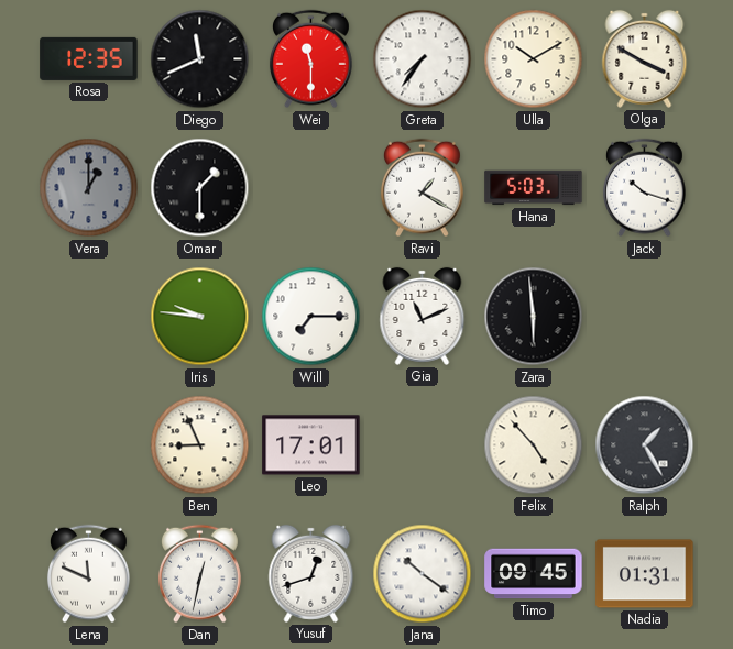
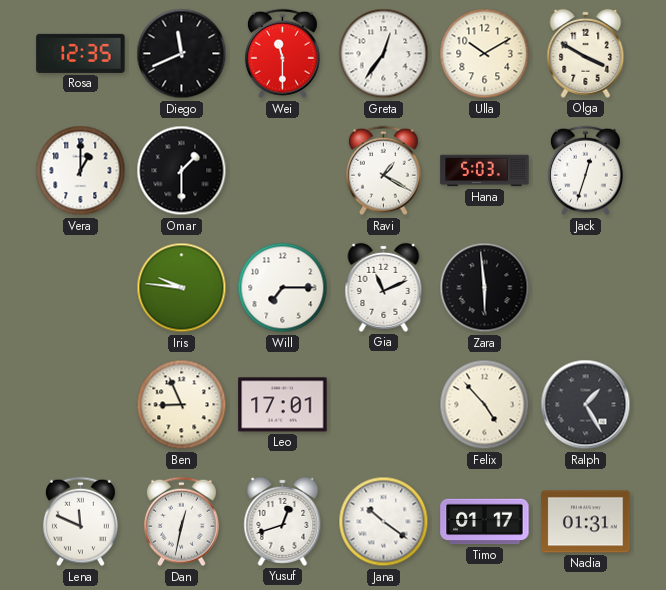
Greta: 7:36 -> 12:36
Vera dial: grey -> white
Jack: 10:18 -> 12:33
Timo: 09:45 -> 01:17
